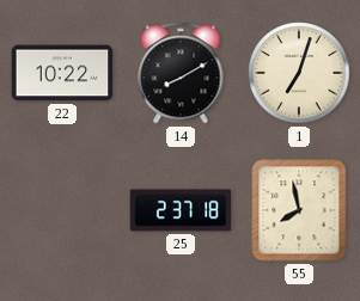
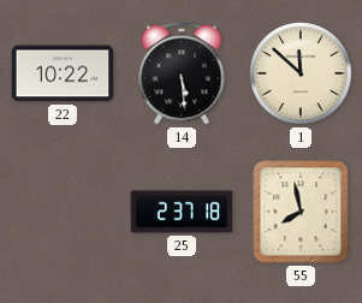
14: 8:10 -> 5:29
1: 7:03 -> 11:52
